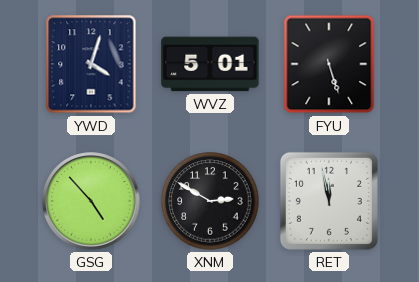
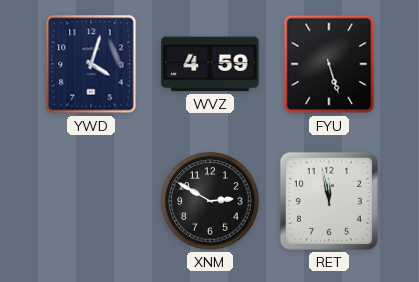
WVZ: 5:01 -> 4:59
GSG: 4:53 -> none
